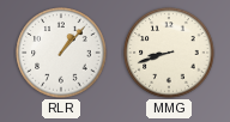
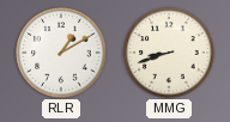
RLR: 1:07 -> 1:10
